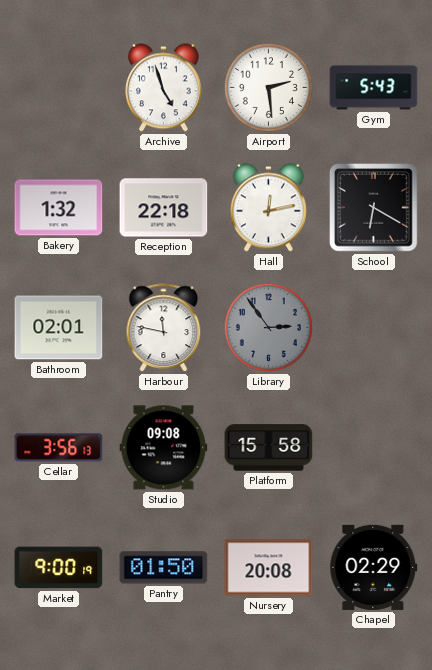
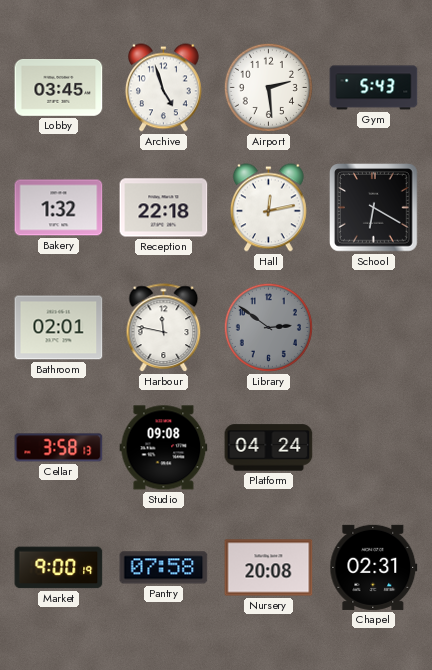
Lobby: none -> 03:45
Library: 2:54 -> 2:51
Cellar: 3:56 -> 3:58
Platform: 15:58 -> 04:24
Pantry: 01:50 -> 07:58
Chapel: 02:29 -> 02:31
